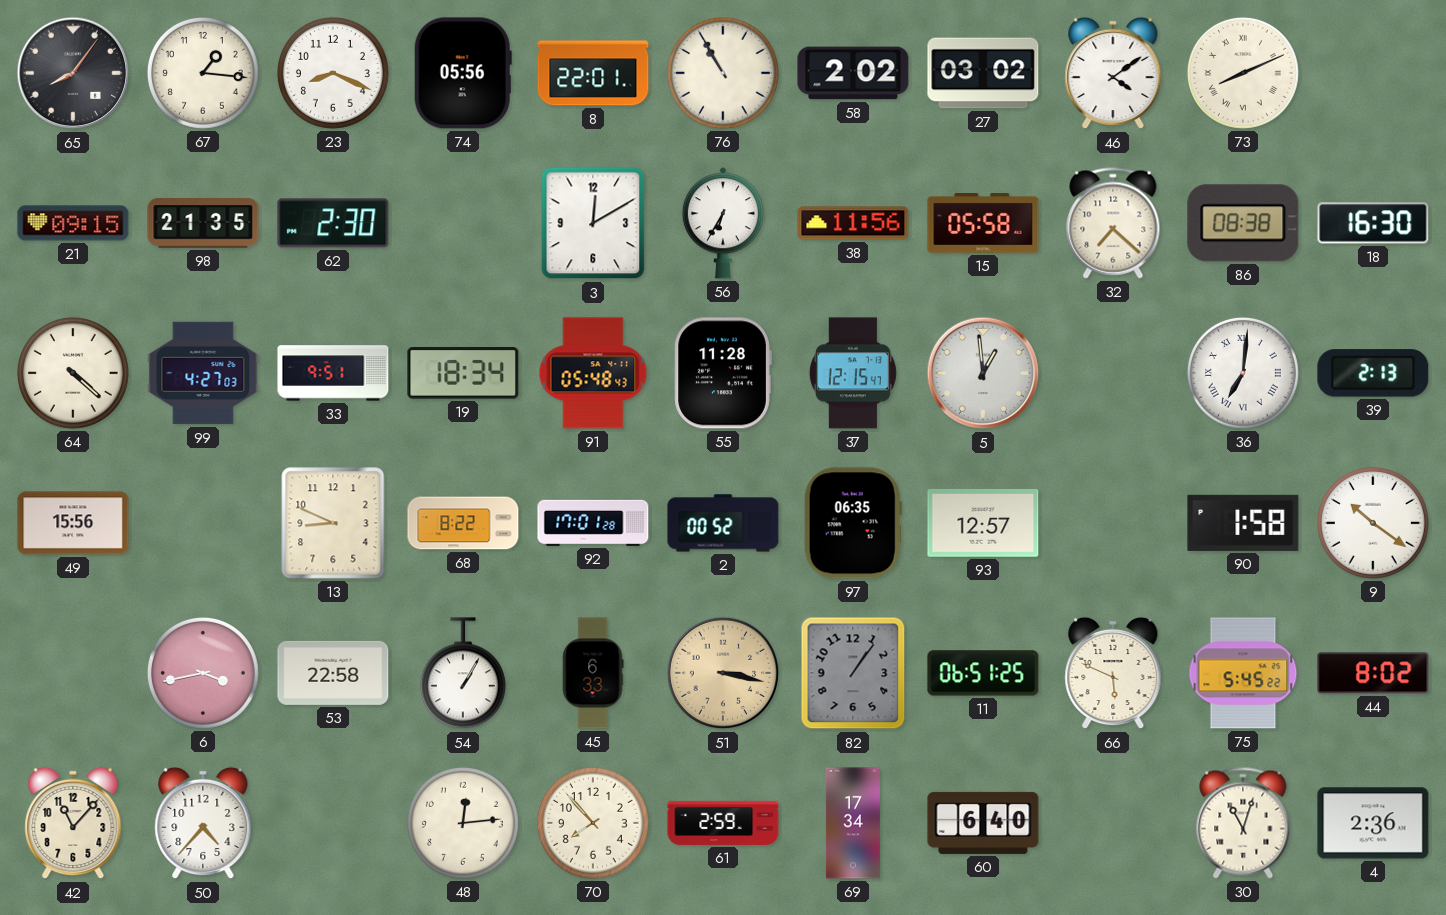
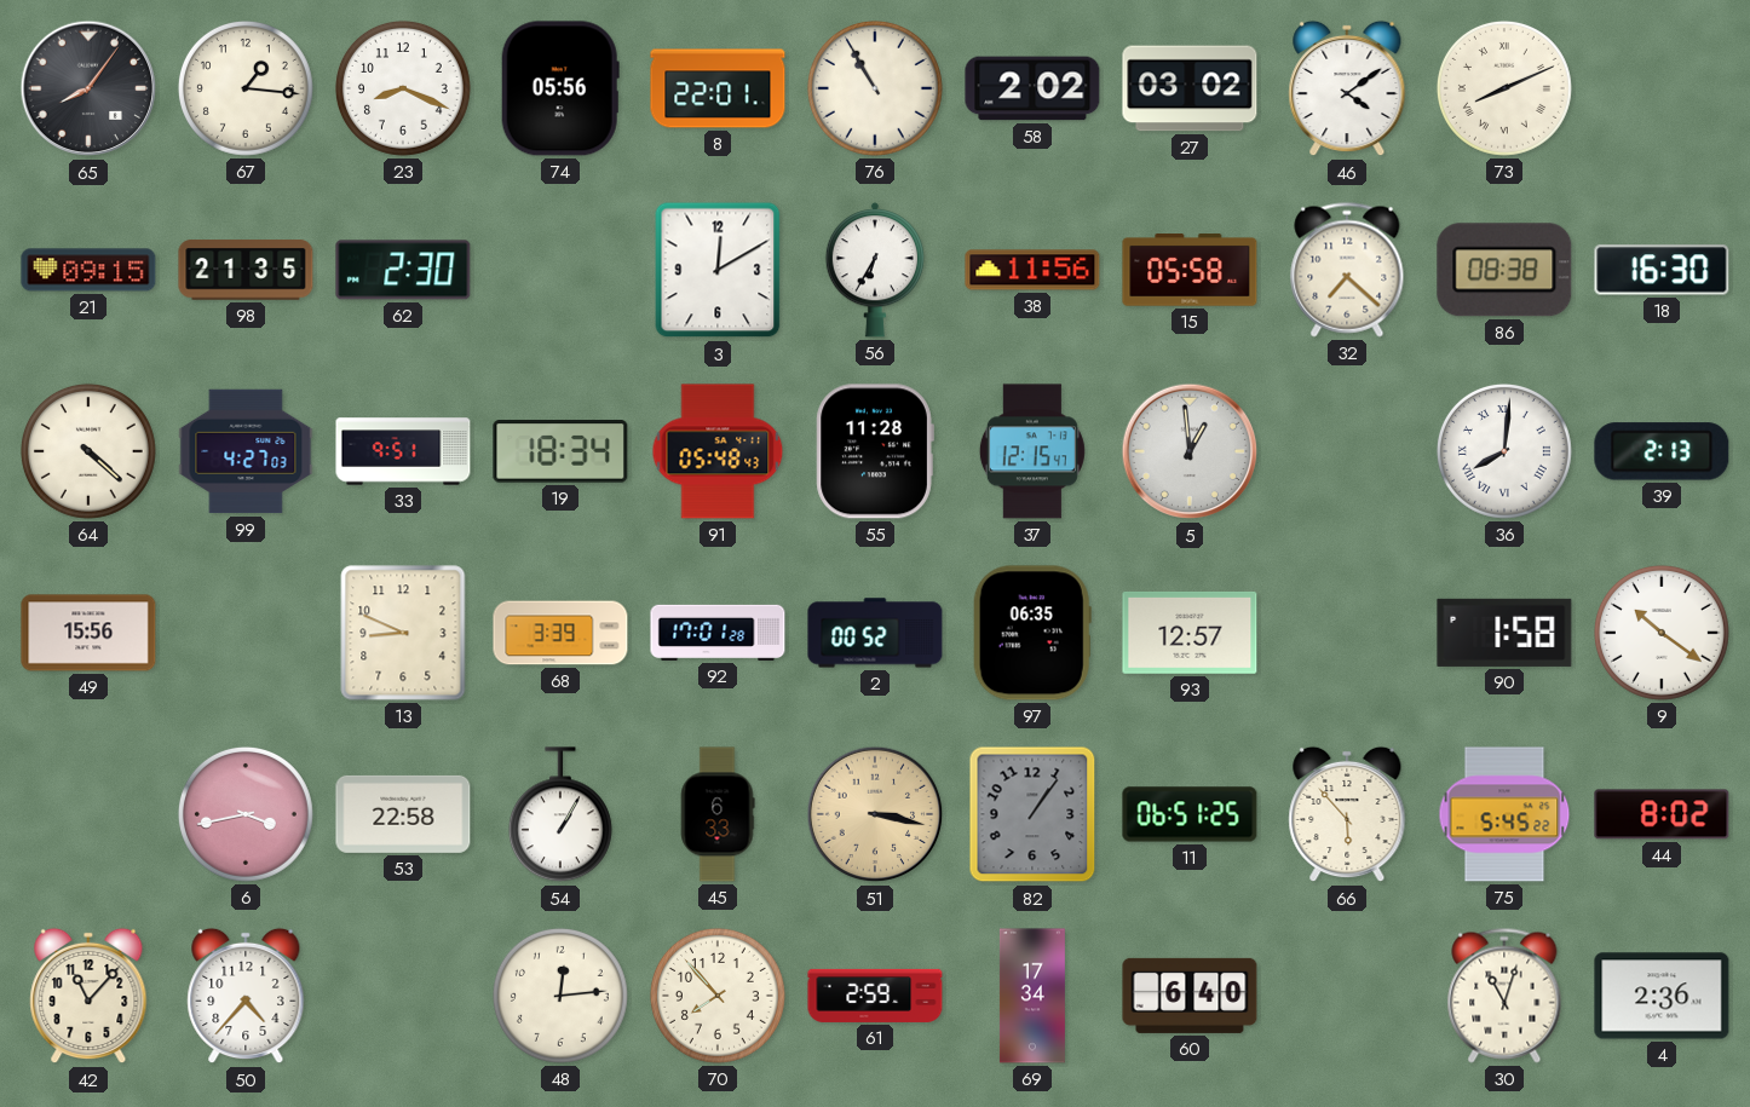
36: 7:01 -> 8:01
68: 8:22 -> 3:39
66: 5:49 -> 5:53
